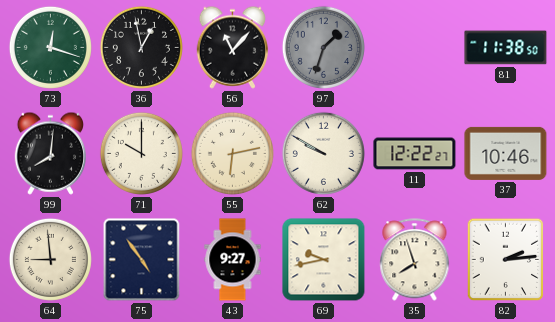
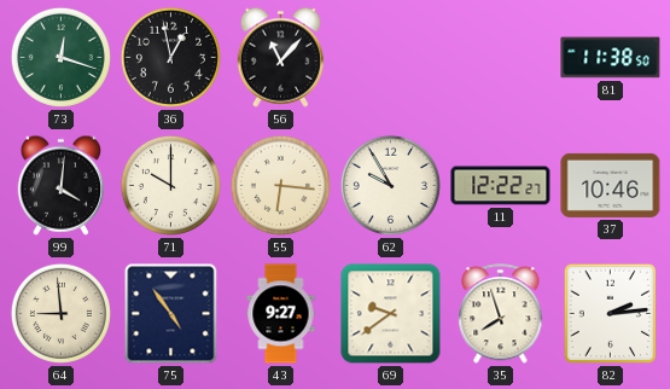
97: 1:33 -> none
99: 8:01 -> 4:01
55: 6:13 -> 6:16
62: 9:50 -> 9:55
69: 9:43 -> 9:39
